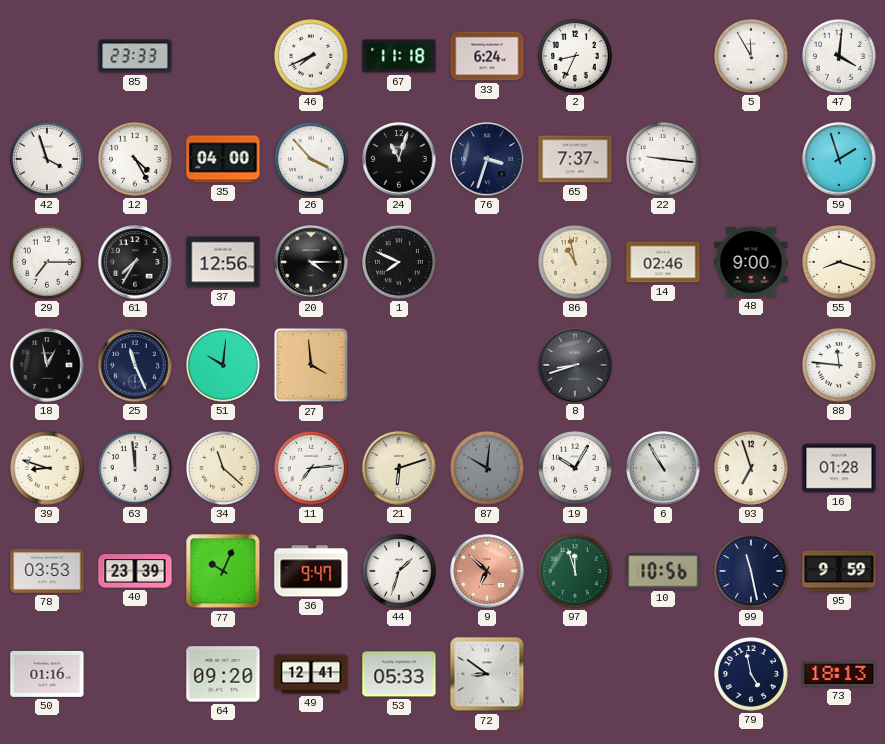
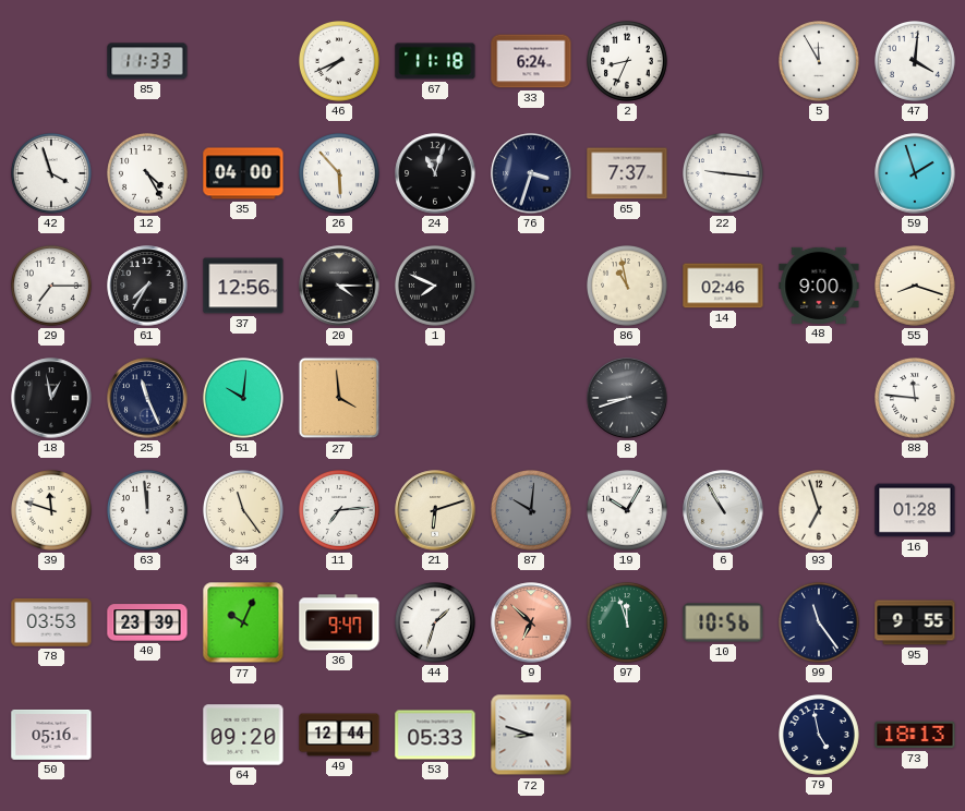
85: 23:33 -> 11:33
26: 3:53 -> 5:53
39: 8:48 -> 11:48
34: 11:22 -> 11:24
99: 11:28 -> 11:24
95: 9:59 -> 9:55
50: 01:16 -> 05:16
49: 12:41 -> 12:44
72: 8:51 -> 8:48
